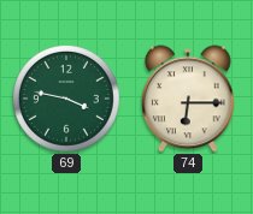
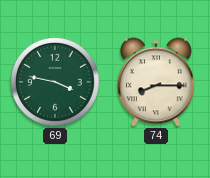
74: 6:15 -> 8:15
